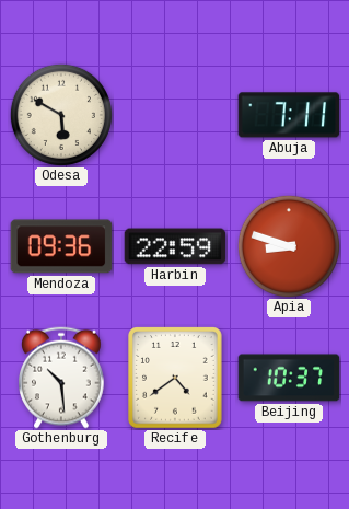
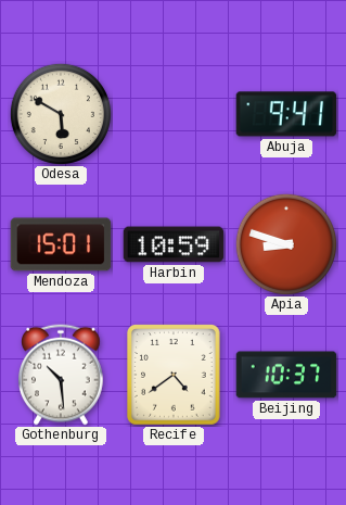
Abuja: 7:11 -> 9:41
Mendoza: 09:36 -> 15:01
Harbin: 22:59 -> 10:59
